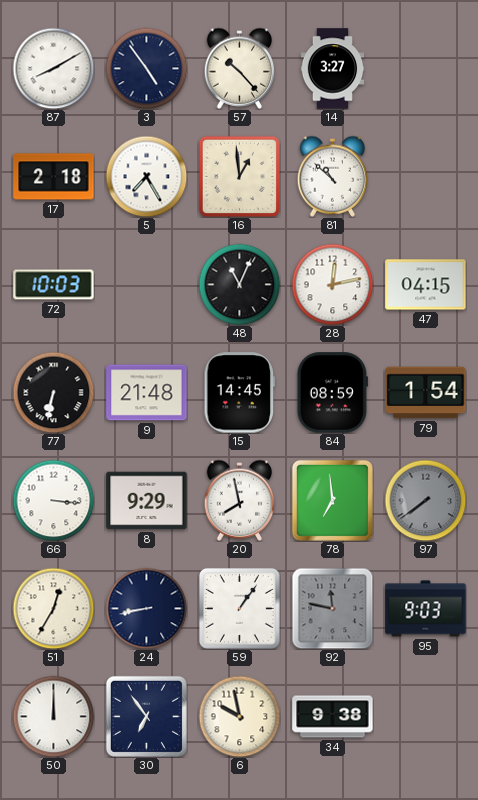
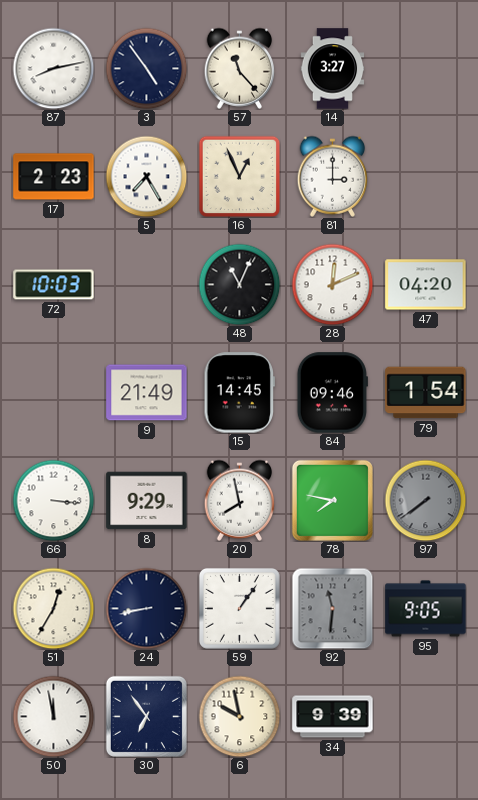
87: 8:10 -> 8:13
57: 10:23 -> 11:23
17: 2:18 -> 2:23
16: 12:59 -> 12:56
81: 10:52 -> 3:00
28: 12:13 -> 12:11
47: 04:15 -> 04:20
77: 6:32 -> none
9: 21:48 -> 21:49
84: 08:59 -> 09:46
78: 6:59 -> 7:47
92: 11:47 -> 11:31
95: 9:03 -> 9:05
50: 12:00 -> 11:58
34: 9:38 -> 9:39
